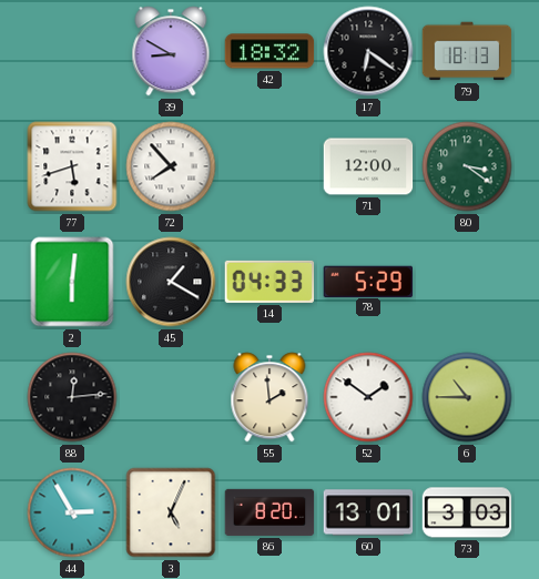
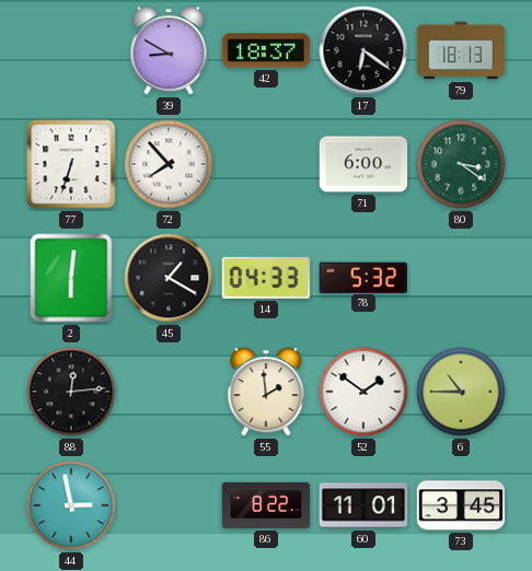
42: 18:32 -> 18:37
77: 5:42 -> 6:33
71: 12:00 -> 6:00
78: 5:29 -> 5:32
44: 2:55 -> 2:58
3: 5:04 -> none
86: 8:20 -> 8:22
60: 13:01 -> 11:01
73: 3:03 -> 3:45
